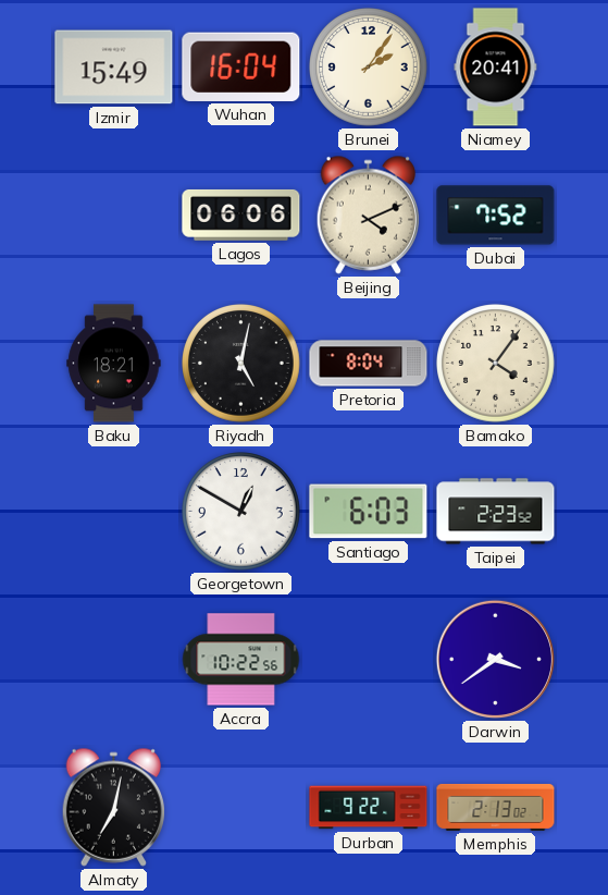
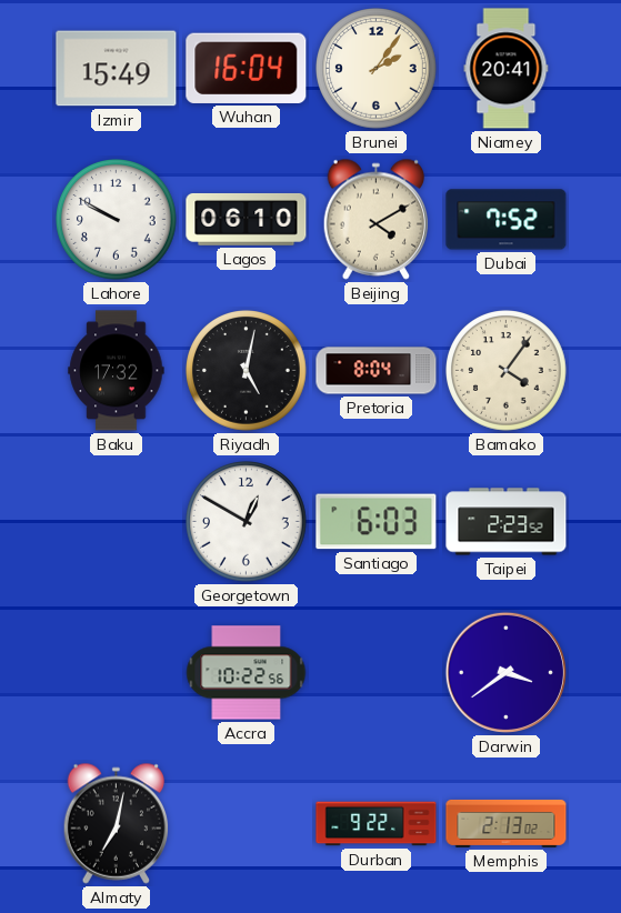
Lahore: none -> 9:50
Lagos: 06:06 -> 06:10
Beijing: 4:11 -> 4:10
Baku: 18:21 -> 17:32
